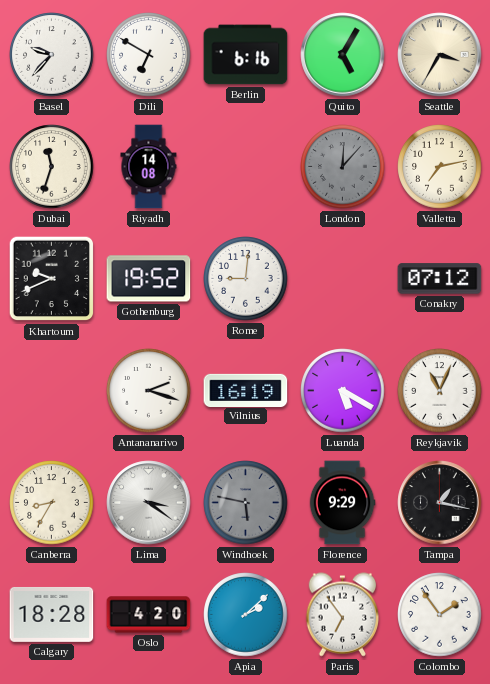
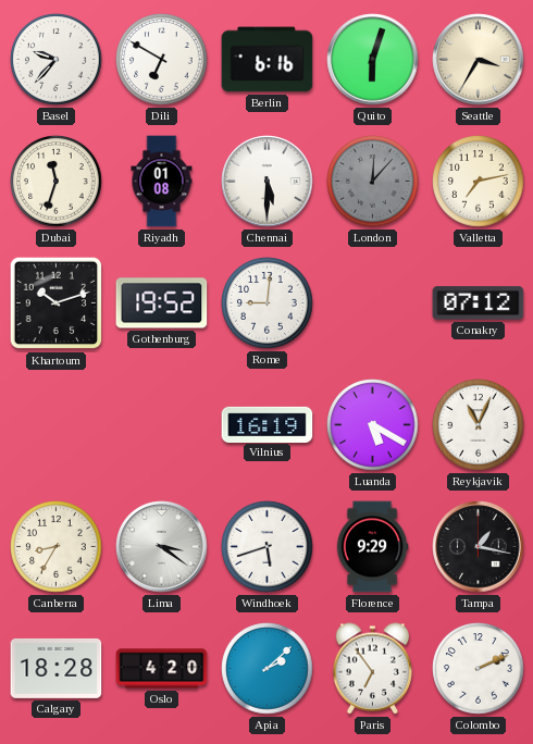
Quito: 5:05 -> 6:03
Riyadh: 14:08 -> 01:08
Chennai: none -> 5:30
Khartoum: 9:41 -> 10:12
Antananarivo: 2:18 -> none
Windhoek: 5:47 -> 5:42
Windhoek dial: grey -> white
Colombo: 1:54 -> 2:11
